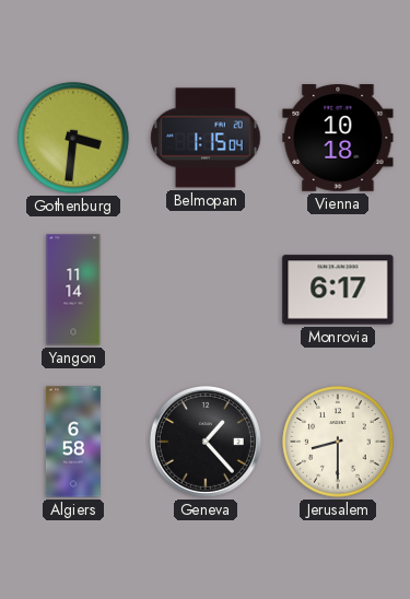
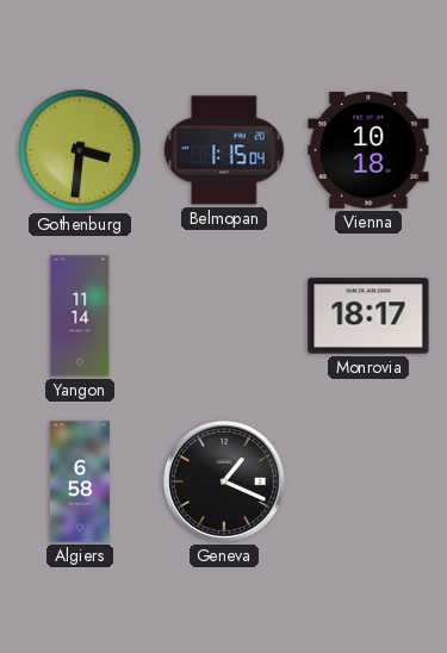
Monrovia: 6:17 -> 18:17
Geneva: 1:23 -> 1:19
Jerusalem: 8:30 -> none
